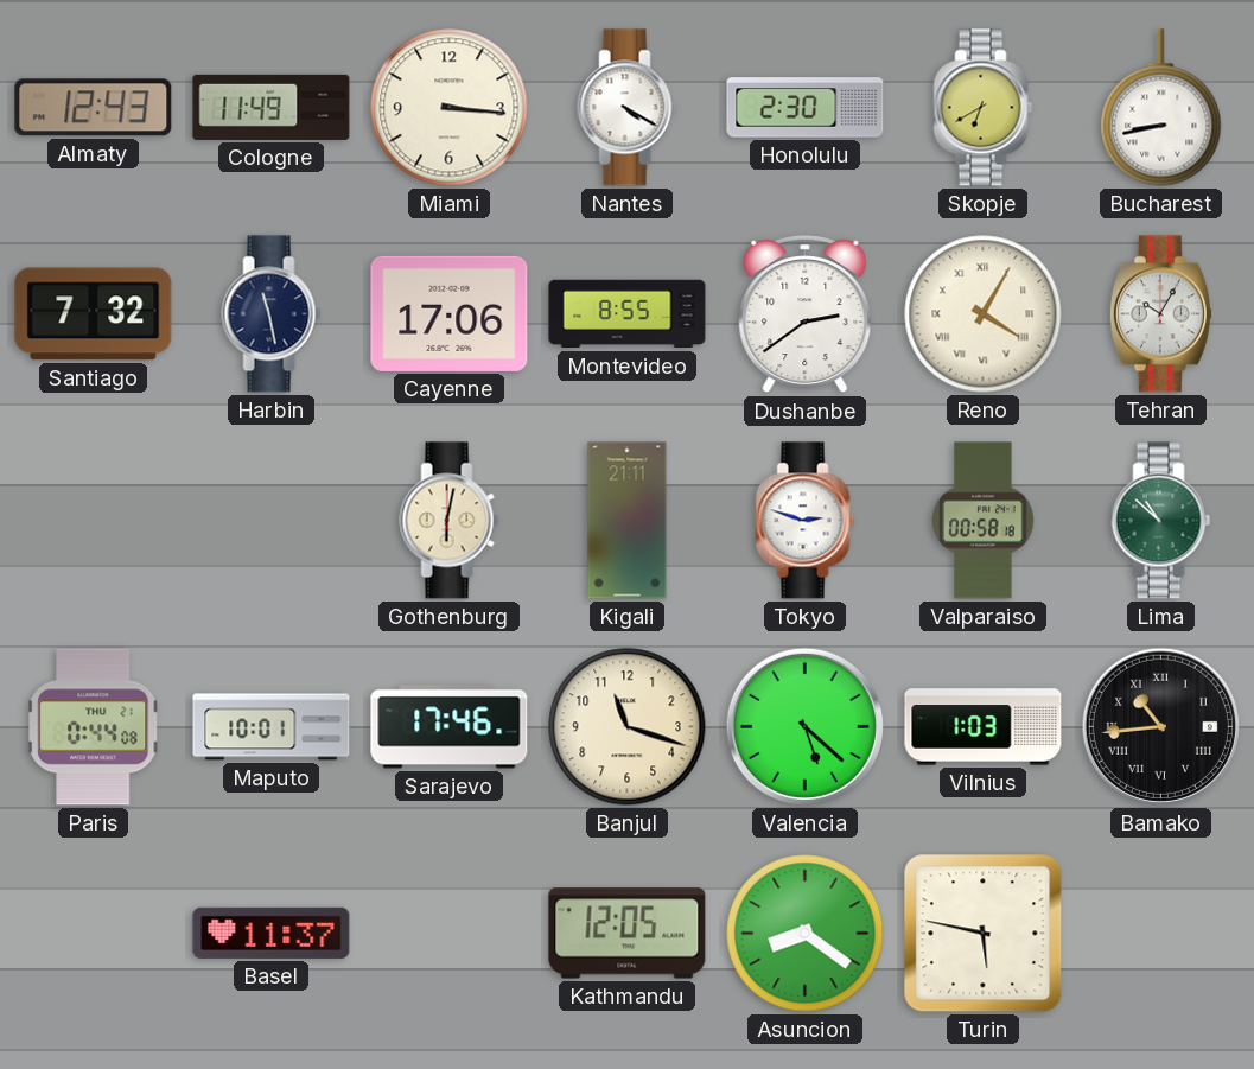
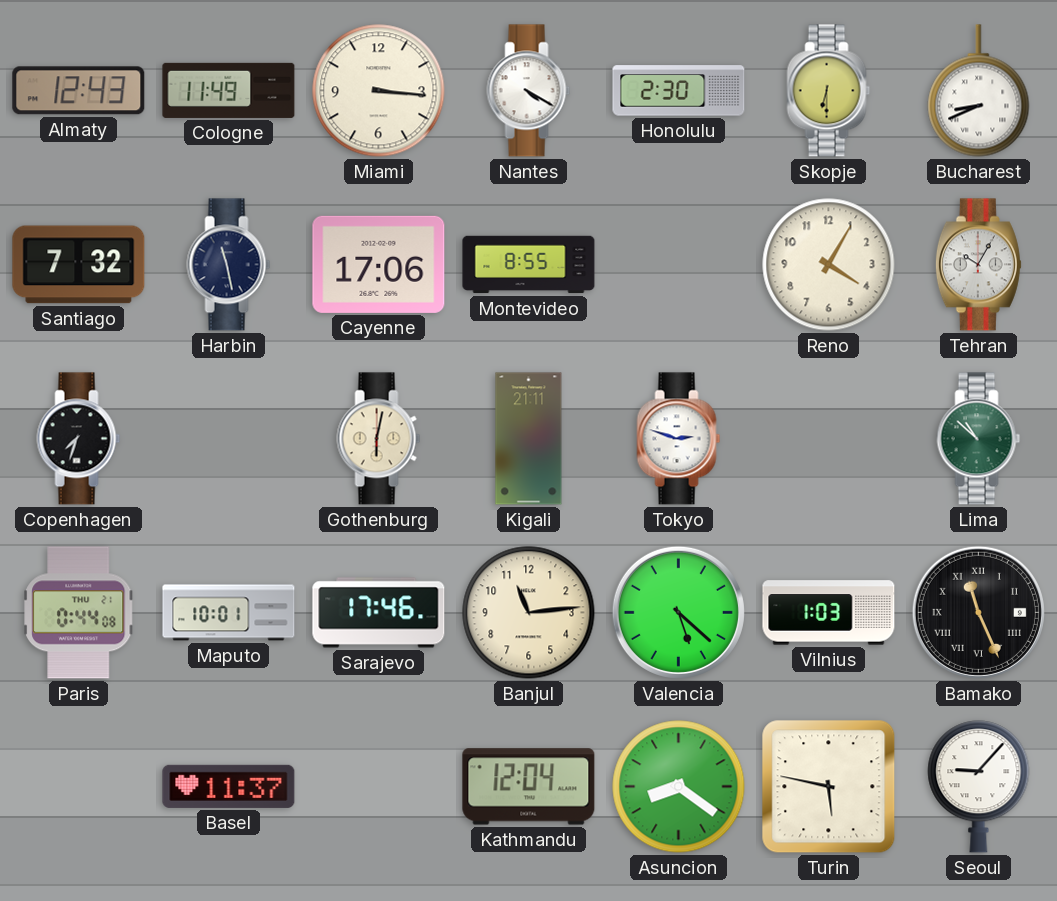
Skopje: 6:40 -> 6:30
Bucharest: 8:43 -> 8:41
Dushanbe: 2:39 -> none
Reno numerals: Roman -> Arabic
Copenhagen: none -> 7:33
Valparaiso: 00:58 -> none
Banjul: 11:18 -> 11:14
Bamako: 10:44 -> 11:26
Kathmandu: 12:05 -> 12:04
Seoul: none -> 9:07
